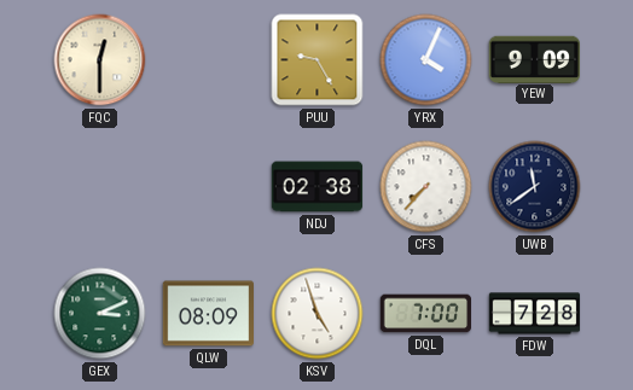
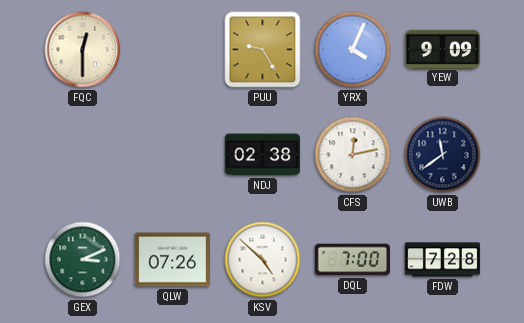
CFS: 7:37 -> 12:13
QLW: 08:09 -> 07:26
KSV: 4:57 -> 4:52
